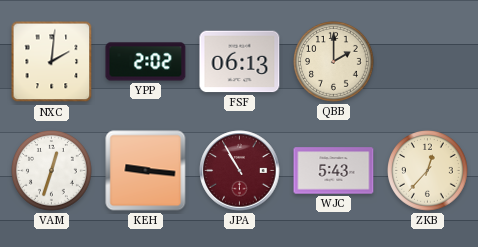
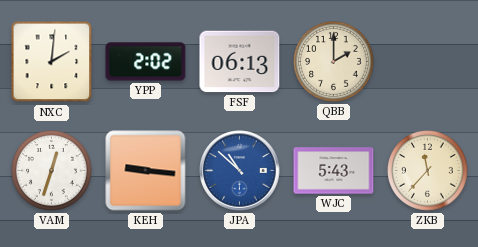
JPA: 10:55 -> 10:52
JPA dial: burgundy -> blue
ZKB: 12:37 -> 11:37
